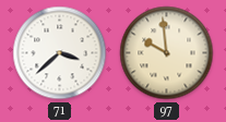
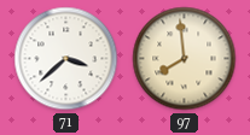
97: 9:59 -> 7:59
